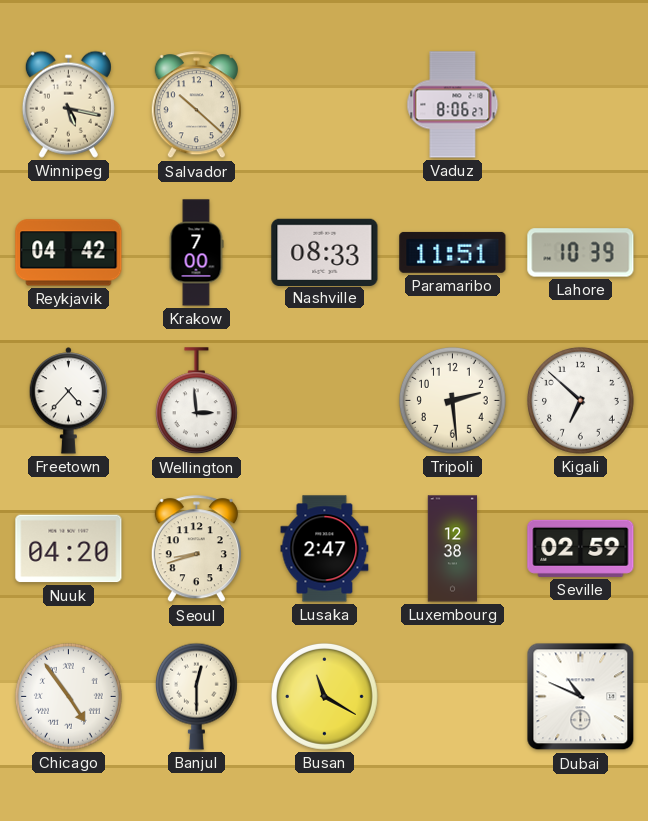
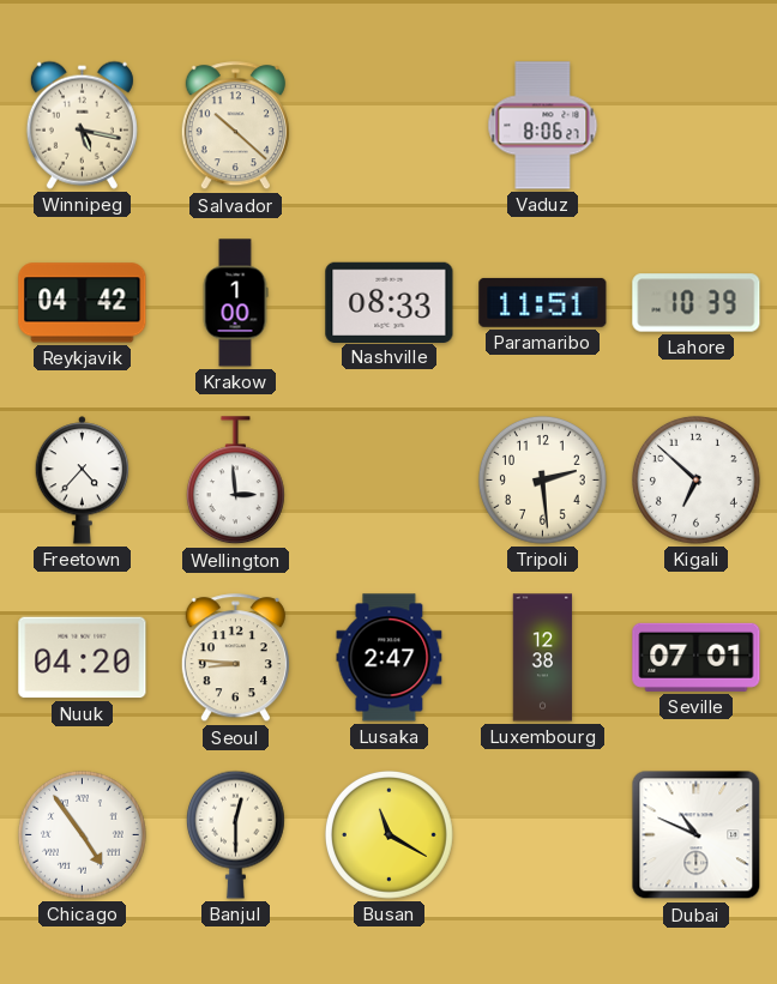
Krakow: 7:00 -> 1:00
Seoul: 8:42 -> 8:46
Seville: 02:59 -> 07:01
